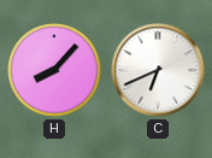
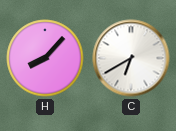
C: 6:41 -> 6:40
